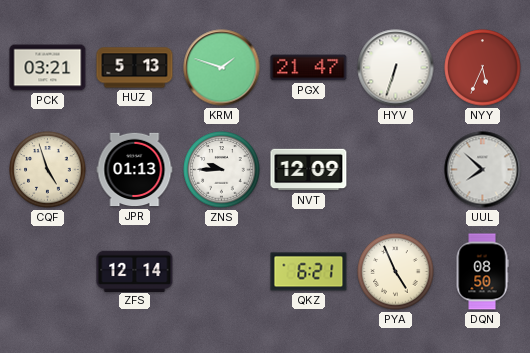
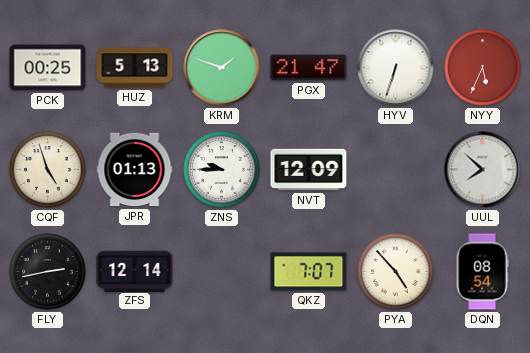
PCK: 03:21 -> 00:25
FLY: none -> 2:43
QKZ: 6:21 -> 7:07
PYA: 4:56 -> 4:53
DQN: 08:50 -> 08:54
